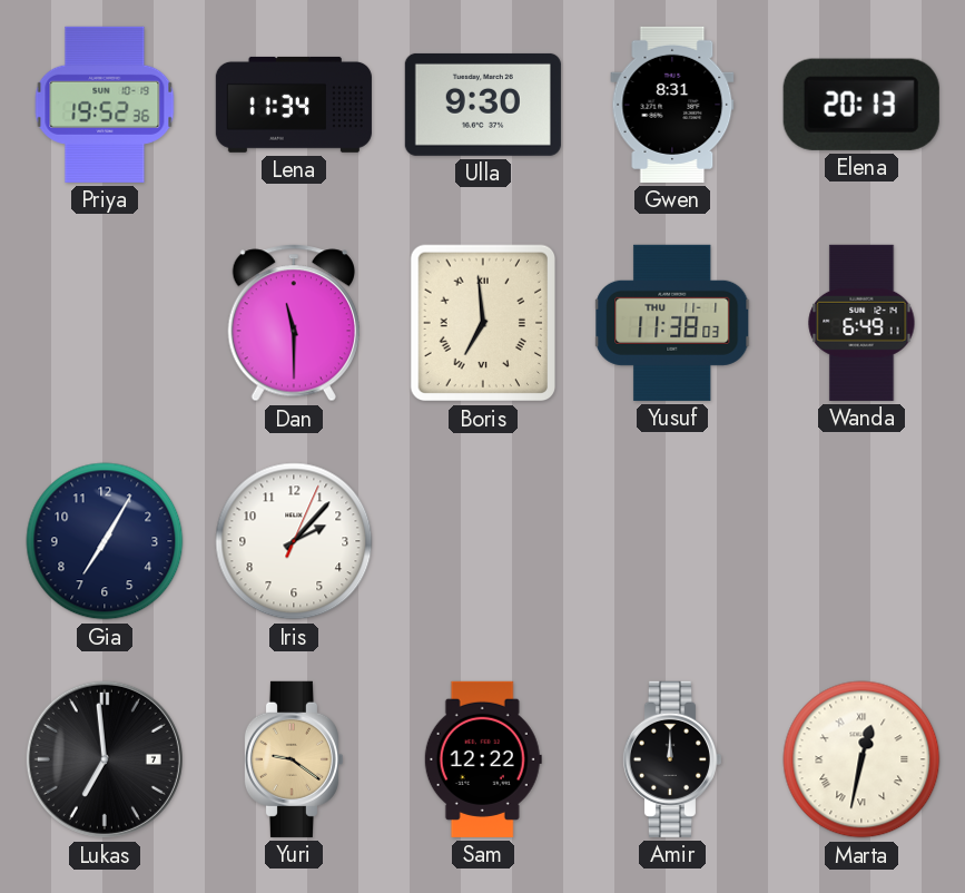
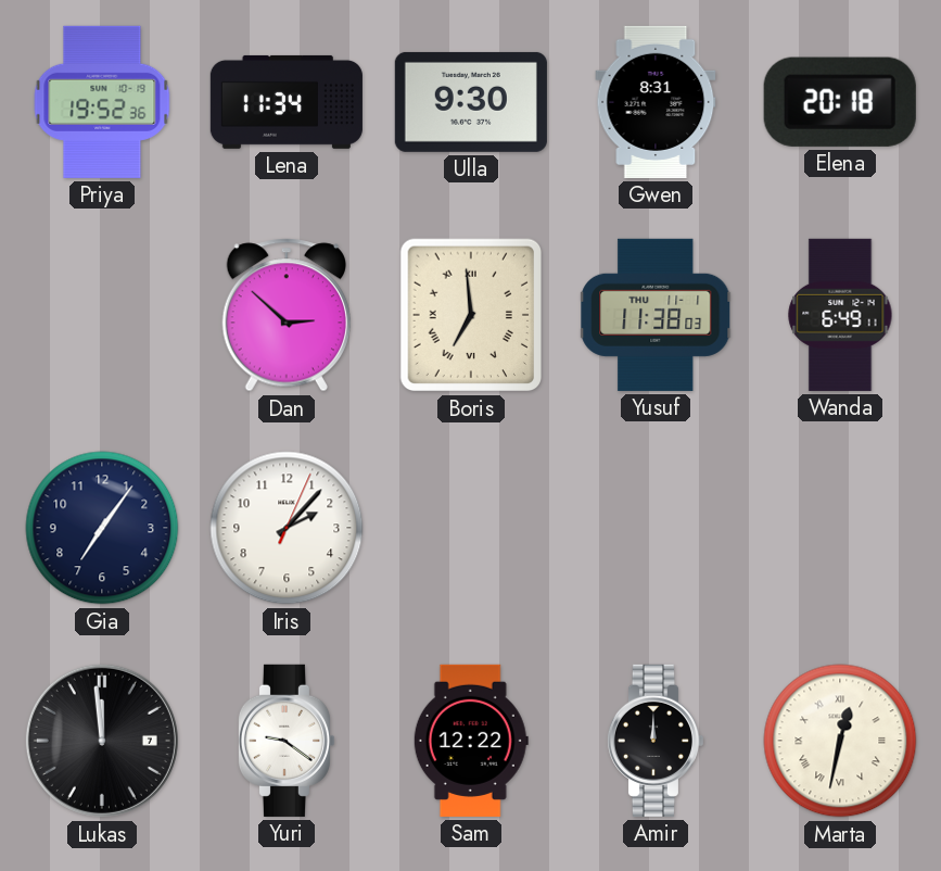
Elena: 20:13 -> 20:18
Dan: 11:30 -> 2:52
Gia: 7:05 -> 7:06
Lukas: 6:59 -> 11:59
Yuri dial: champagne -> white
